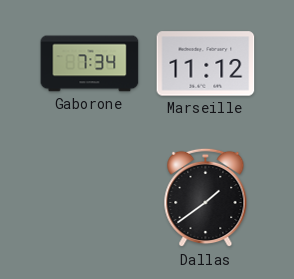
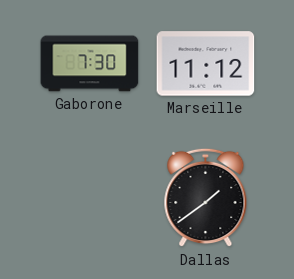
Gaborone: 7:34 -> 7:30
